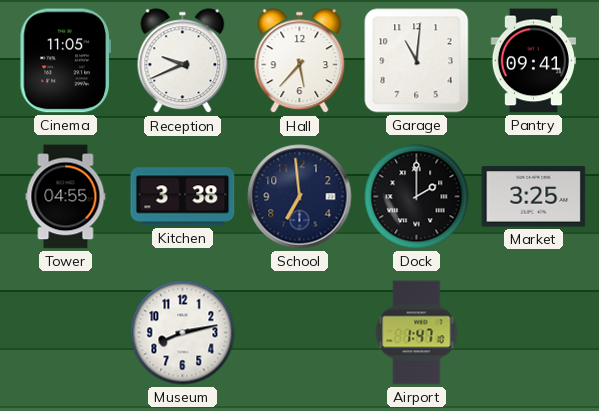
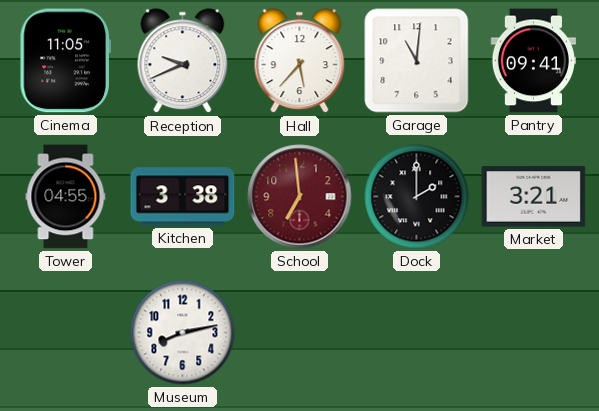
School dial: navy -> burgundy
Market: 3:25 -> 3:21
Airport: 1:47 -> none
